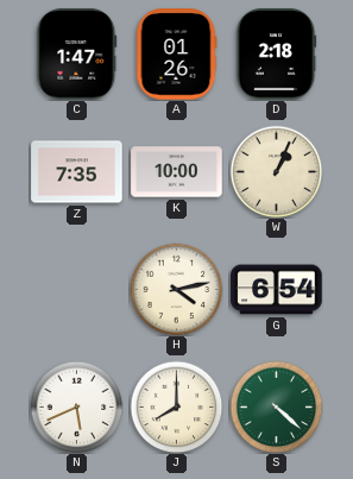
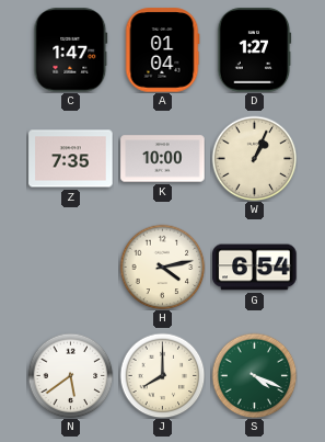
A: 01:26 -> 01:04
D: 2:18 -> 1:27
N: 5:41 -> 5:39
S: 4:22 -> 4:19
